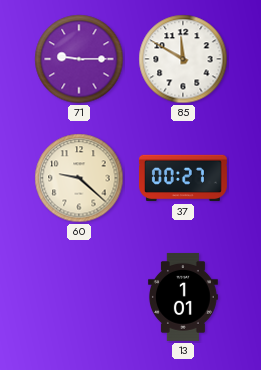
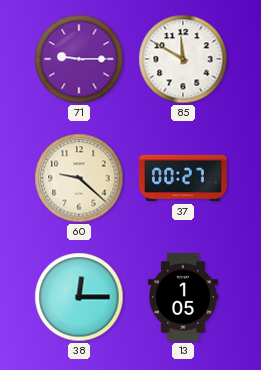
38: none -> 12:15
13: 1:01 -> 1:05
